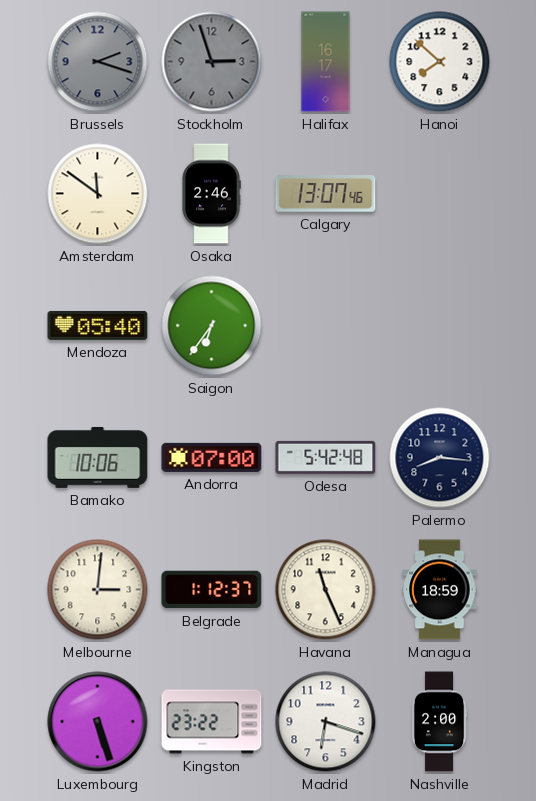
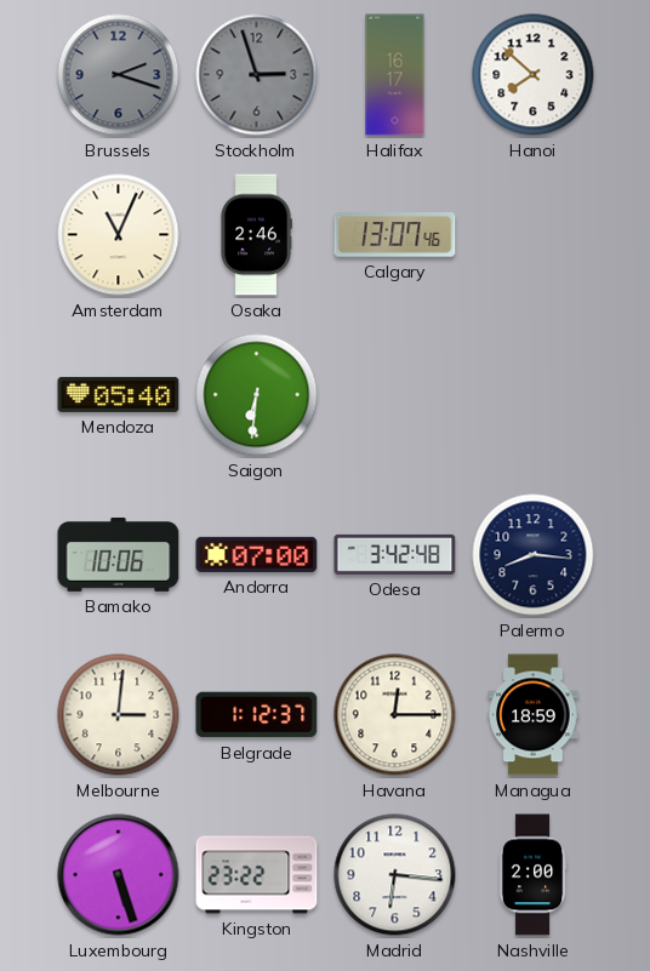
Amsterdam: 11:51 -> 11:04
Saigon: 6:36 -> 6:31
Odesa: 5:42 -> 3:42
Havana: 11:26 -> 12:15
Madrid: 6:18 -> 6:16
